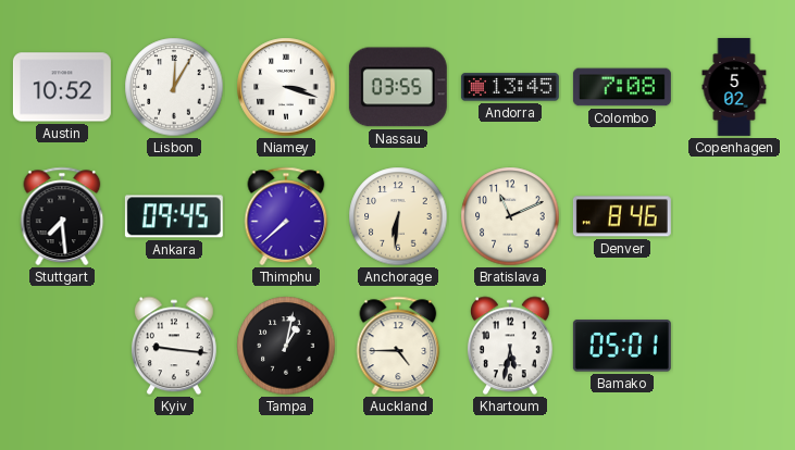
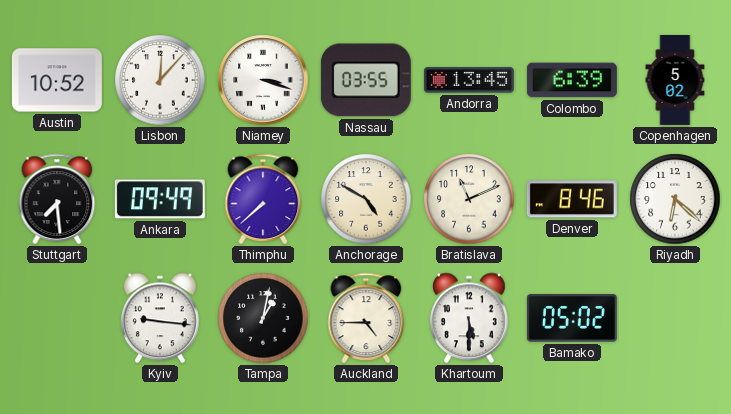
Lisbon: 12:05 -> 12:07
Colombo: 7:08 -> 6:39
Ankara: 09:45 -> 09:49
Anchorage: 6:31 -> 4:50
Riyadh: none -> 6:22
Khartoum: 5:32 -> 5:30
Bamako: 05:01 -> 05:02
